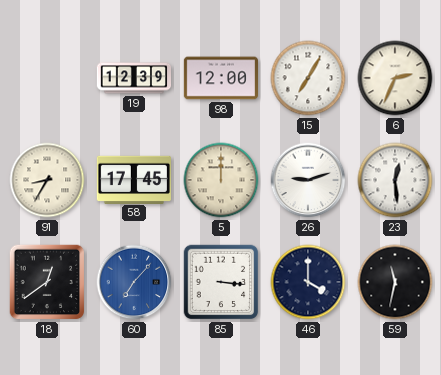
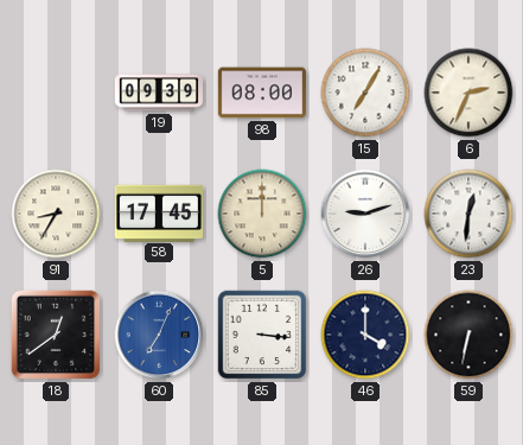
19: 12:39 -> 09:39
98: 12:00 -> 08:00
23: 12:29 -> 12:31
60: 7:07 -> 7:04
59: 11:32 -> 6:32
